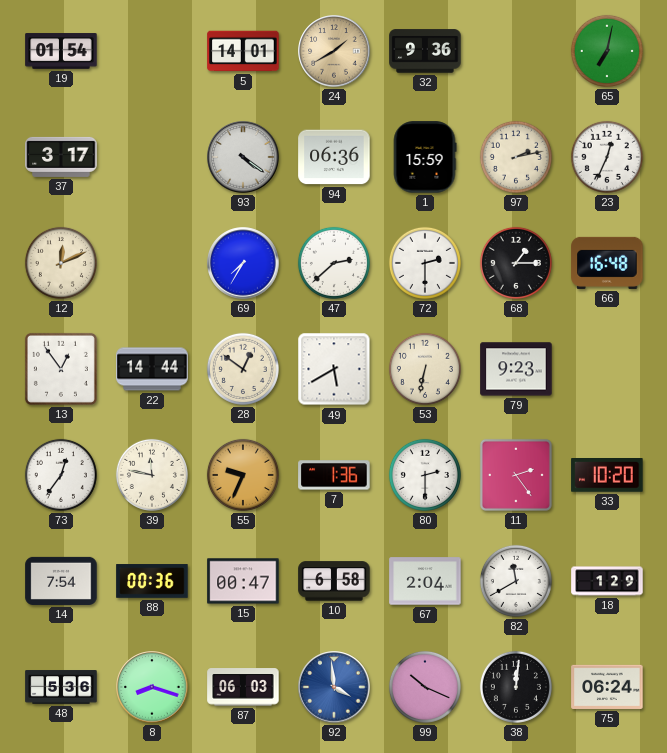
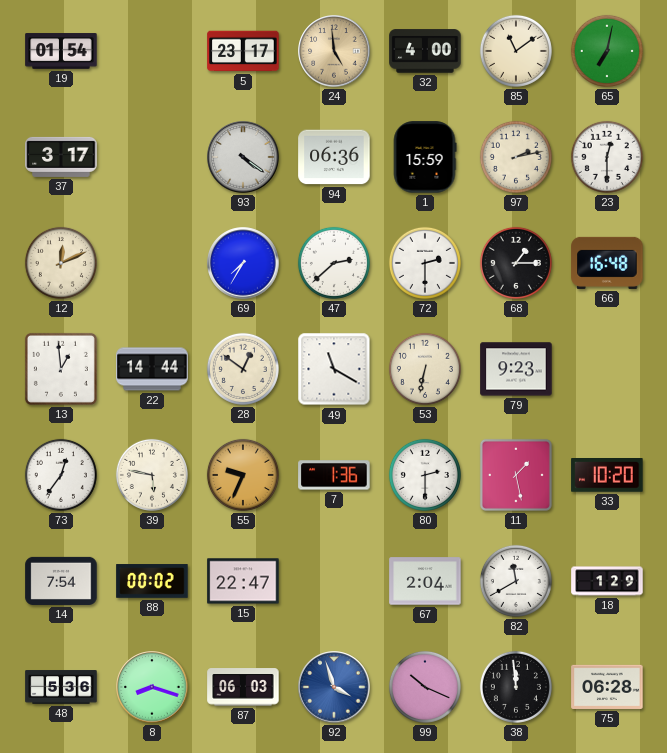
5: 14:01 -> 23:17
24: 1:40 -> 4:59
32: 9:36 -> 4:00
85: none -> 11:09
23: 12:34 -> 12:30
13: 12:54 -> 12:59
49: 5:40 -> 11:20
39: 11:47 -> 5:47
11: 2:24 -> 1:28
88: 00:36 -> 00:02
15: 00:47 -> 22:47
10: 6:58 -> none
92: 3:59 -> 3:57
38: 12:01 -> 11:59
75: 06:24 -> 06:28
